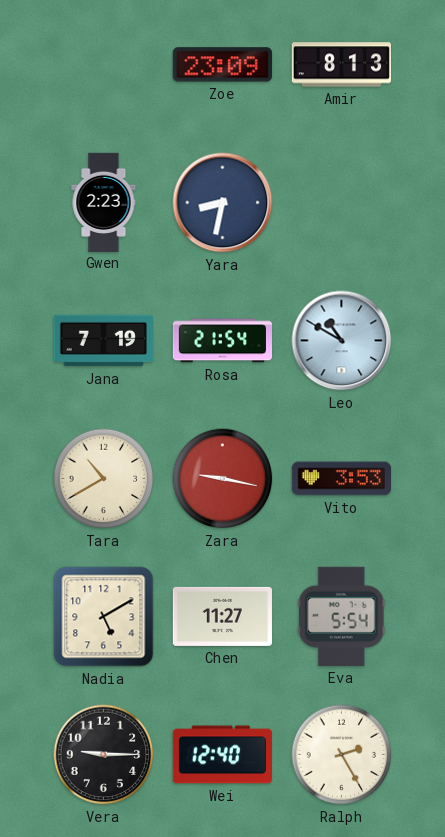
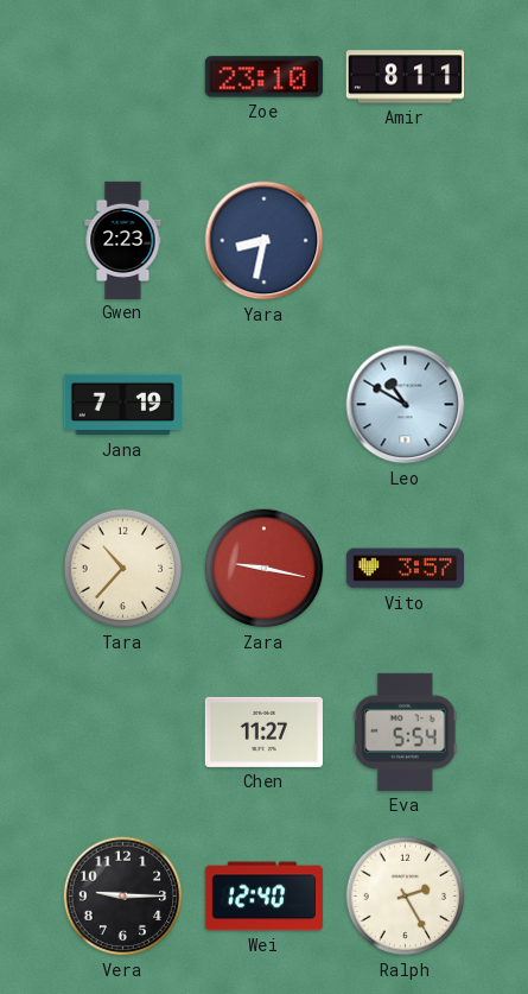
Zoe: 23:09 -> 23:10
Amir: 8:13 -> 8:11
Rosa: 21:54 -> none
Tara: 10:40 -> 10:37
Vito: 3:53 -> 3:57
Nadia: 5:10 -> none
